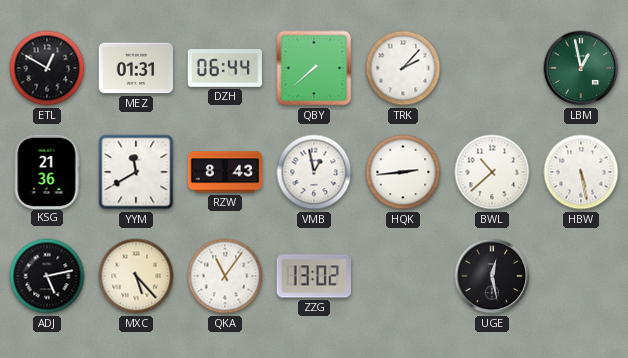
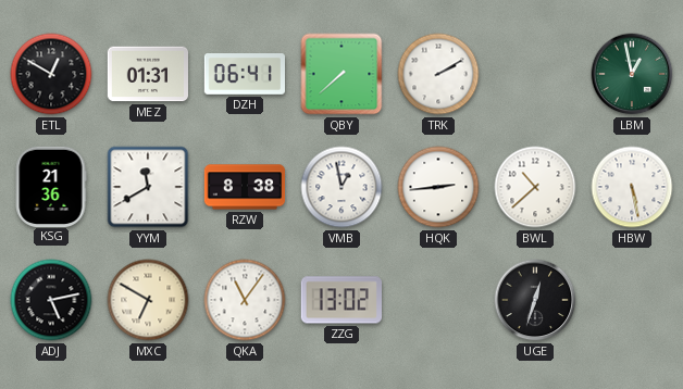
DZH: 06:44 -> 06:41
TRK: 2:07 -> 2:10
RZW: 8:43 -> 8:38
MXC: 5:23 -> 6:50
UGE: 12:28 -> 12:33
